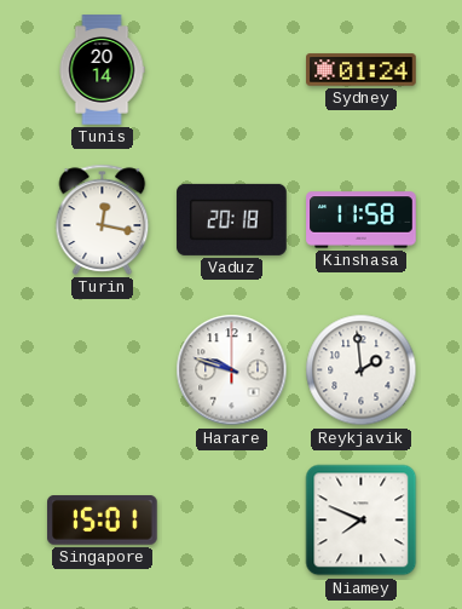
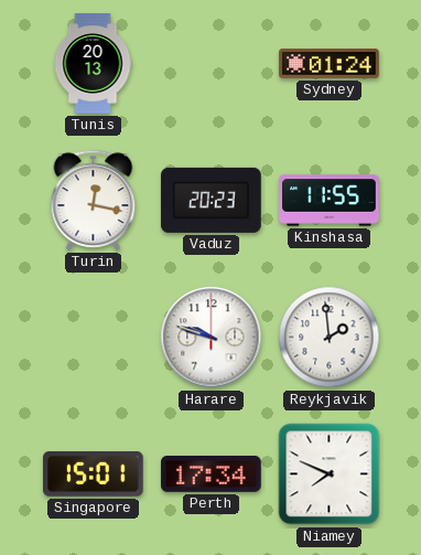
Tunis: 20:14 -> 20:13
Vaduz: 20:18 -> 20:23
Kinshasa: 11:58 -> 11:55
Perth: none -> 17:34
